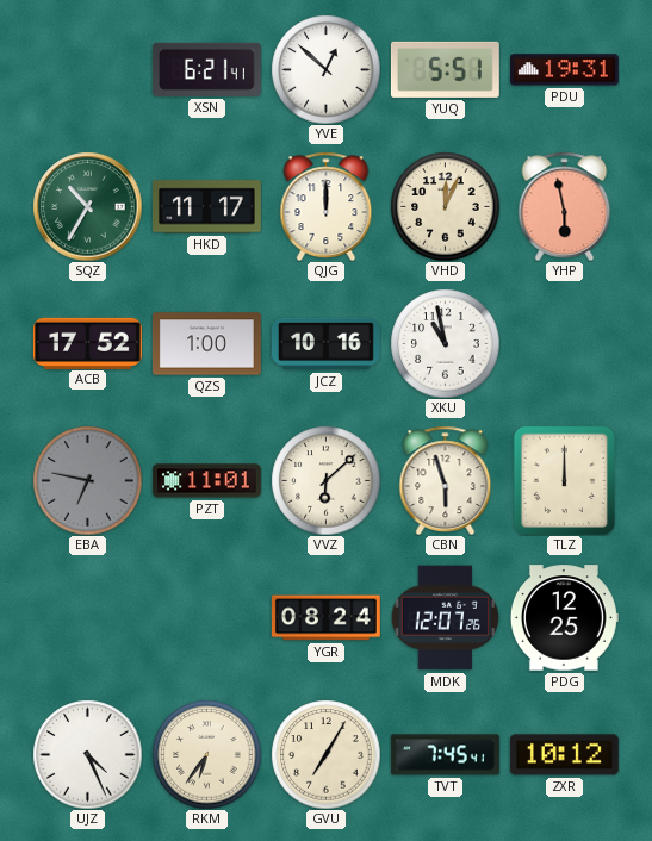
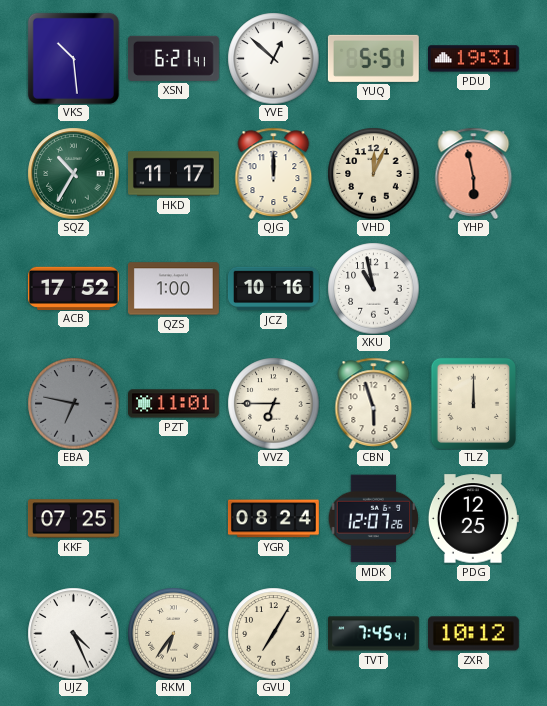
VKS: none -> 10:29
VVZ: 6:08 -> 6:45
KKF: none -> 07:25
